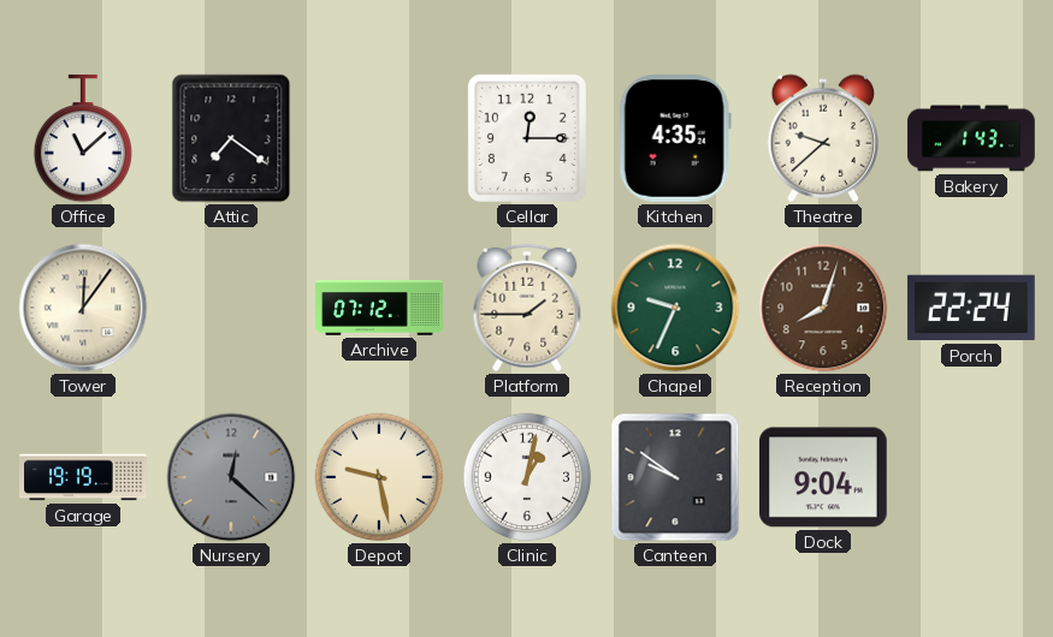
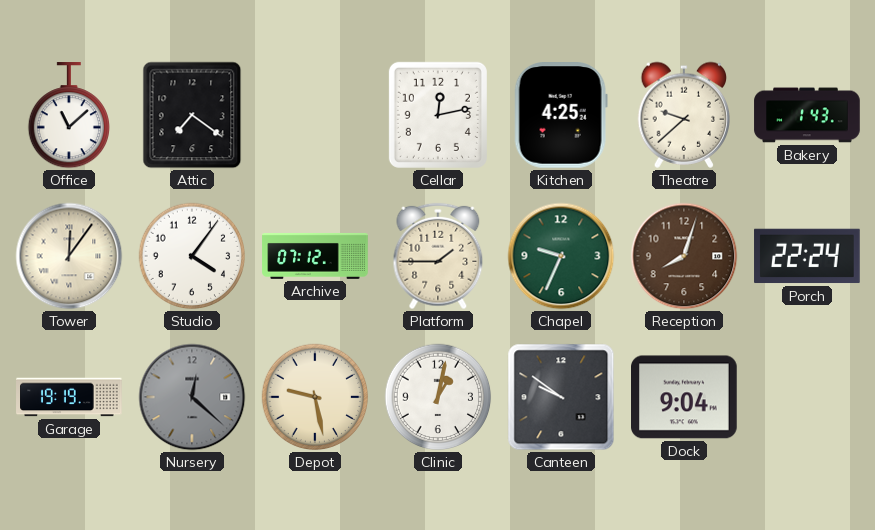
Cellar: 12:15 -> 12:13
Kitchen: 4:35 -> 4:25
Studio: none -> 4:06
